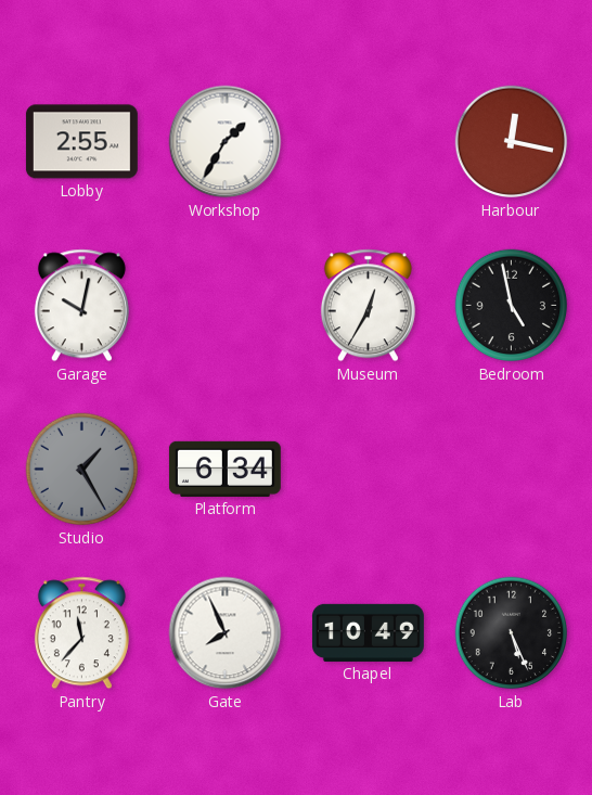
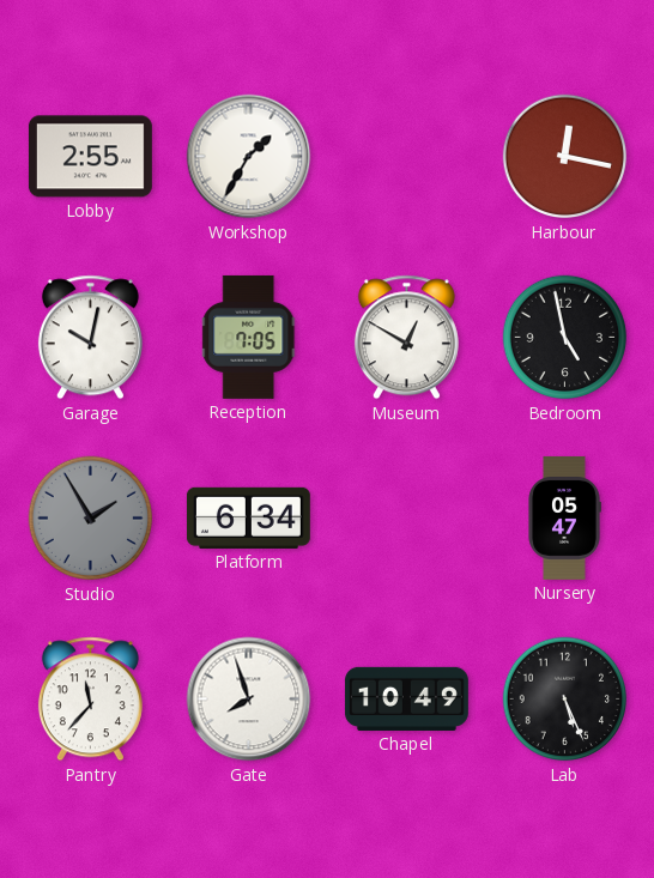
Reception: none -> 7:05
Museum: 12:35 -> 12:50
Studio: 1:25 -> 1:55
Nursery: none -> 05:47
Gate: 7:56 -> 7:57
